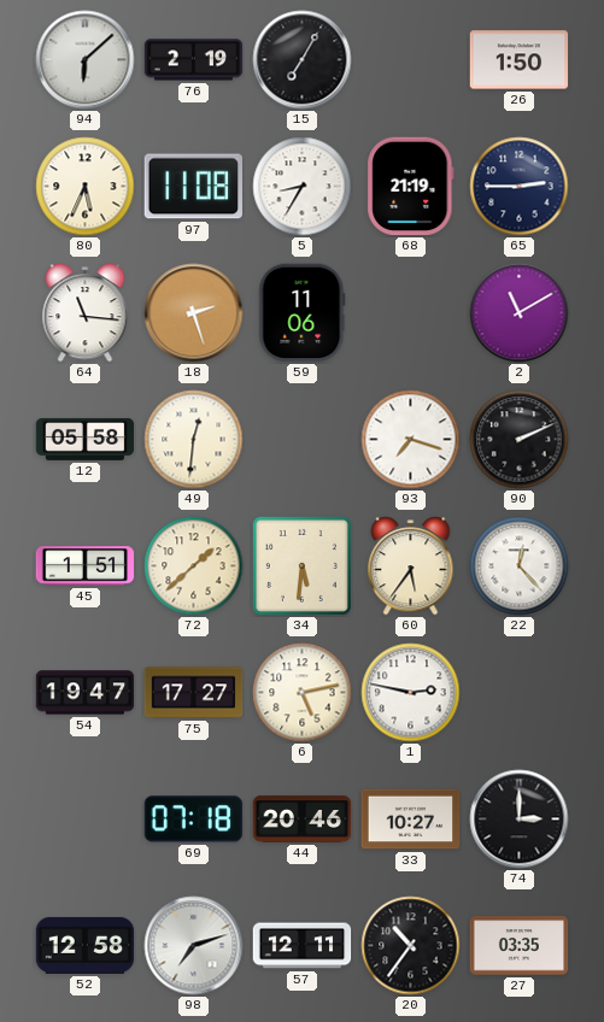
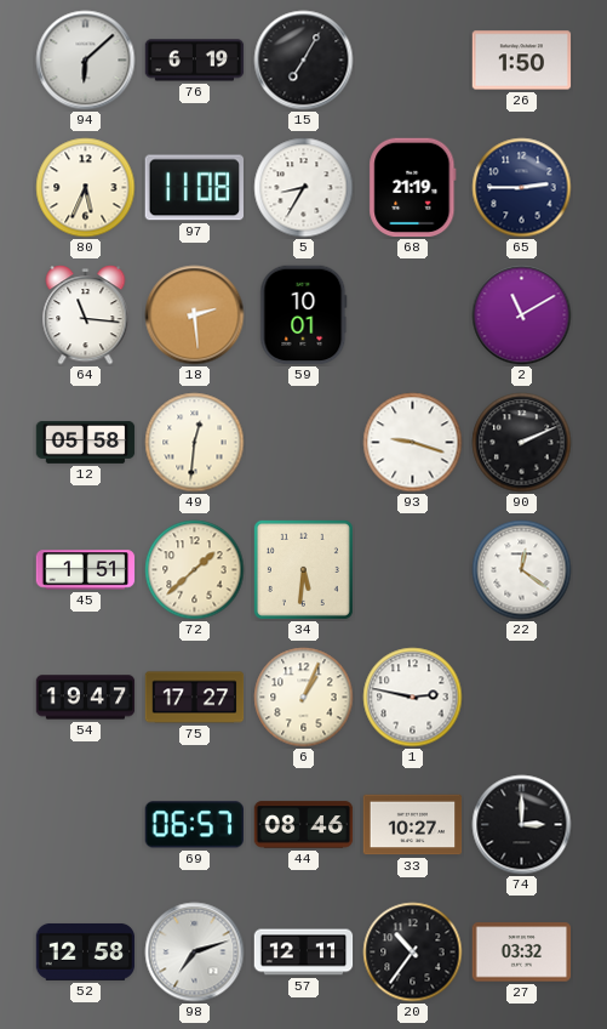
76: 2:19 -> 6:19
18: 2:27 -> 2:29
59: 11:06 -> 10:01
93: 7:18 -> 9:18
60: 5:36 -> none
22: 12:23 -> 12:21
6: 5:13 -> 1:04
69: 07:18 -> 06:57
44: 20:46 -> 08:46
27: 03:35 -> 03:32
